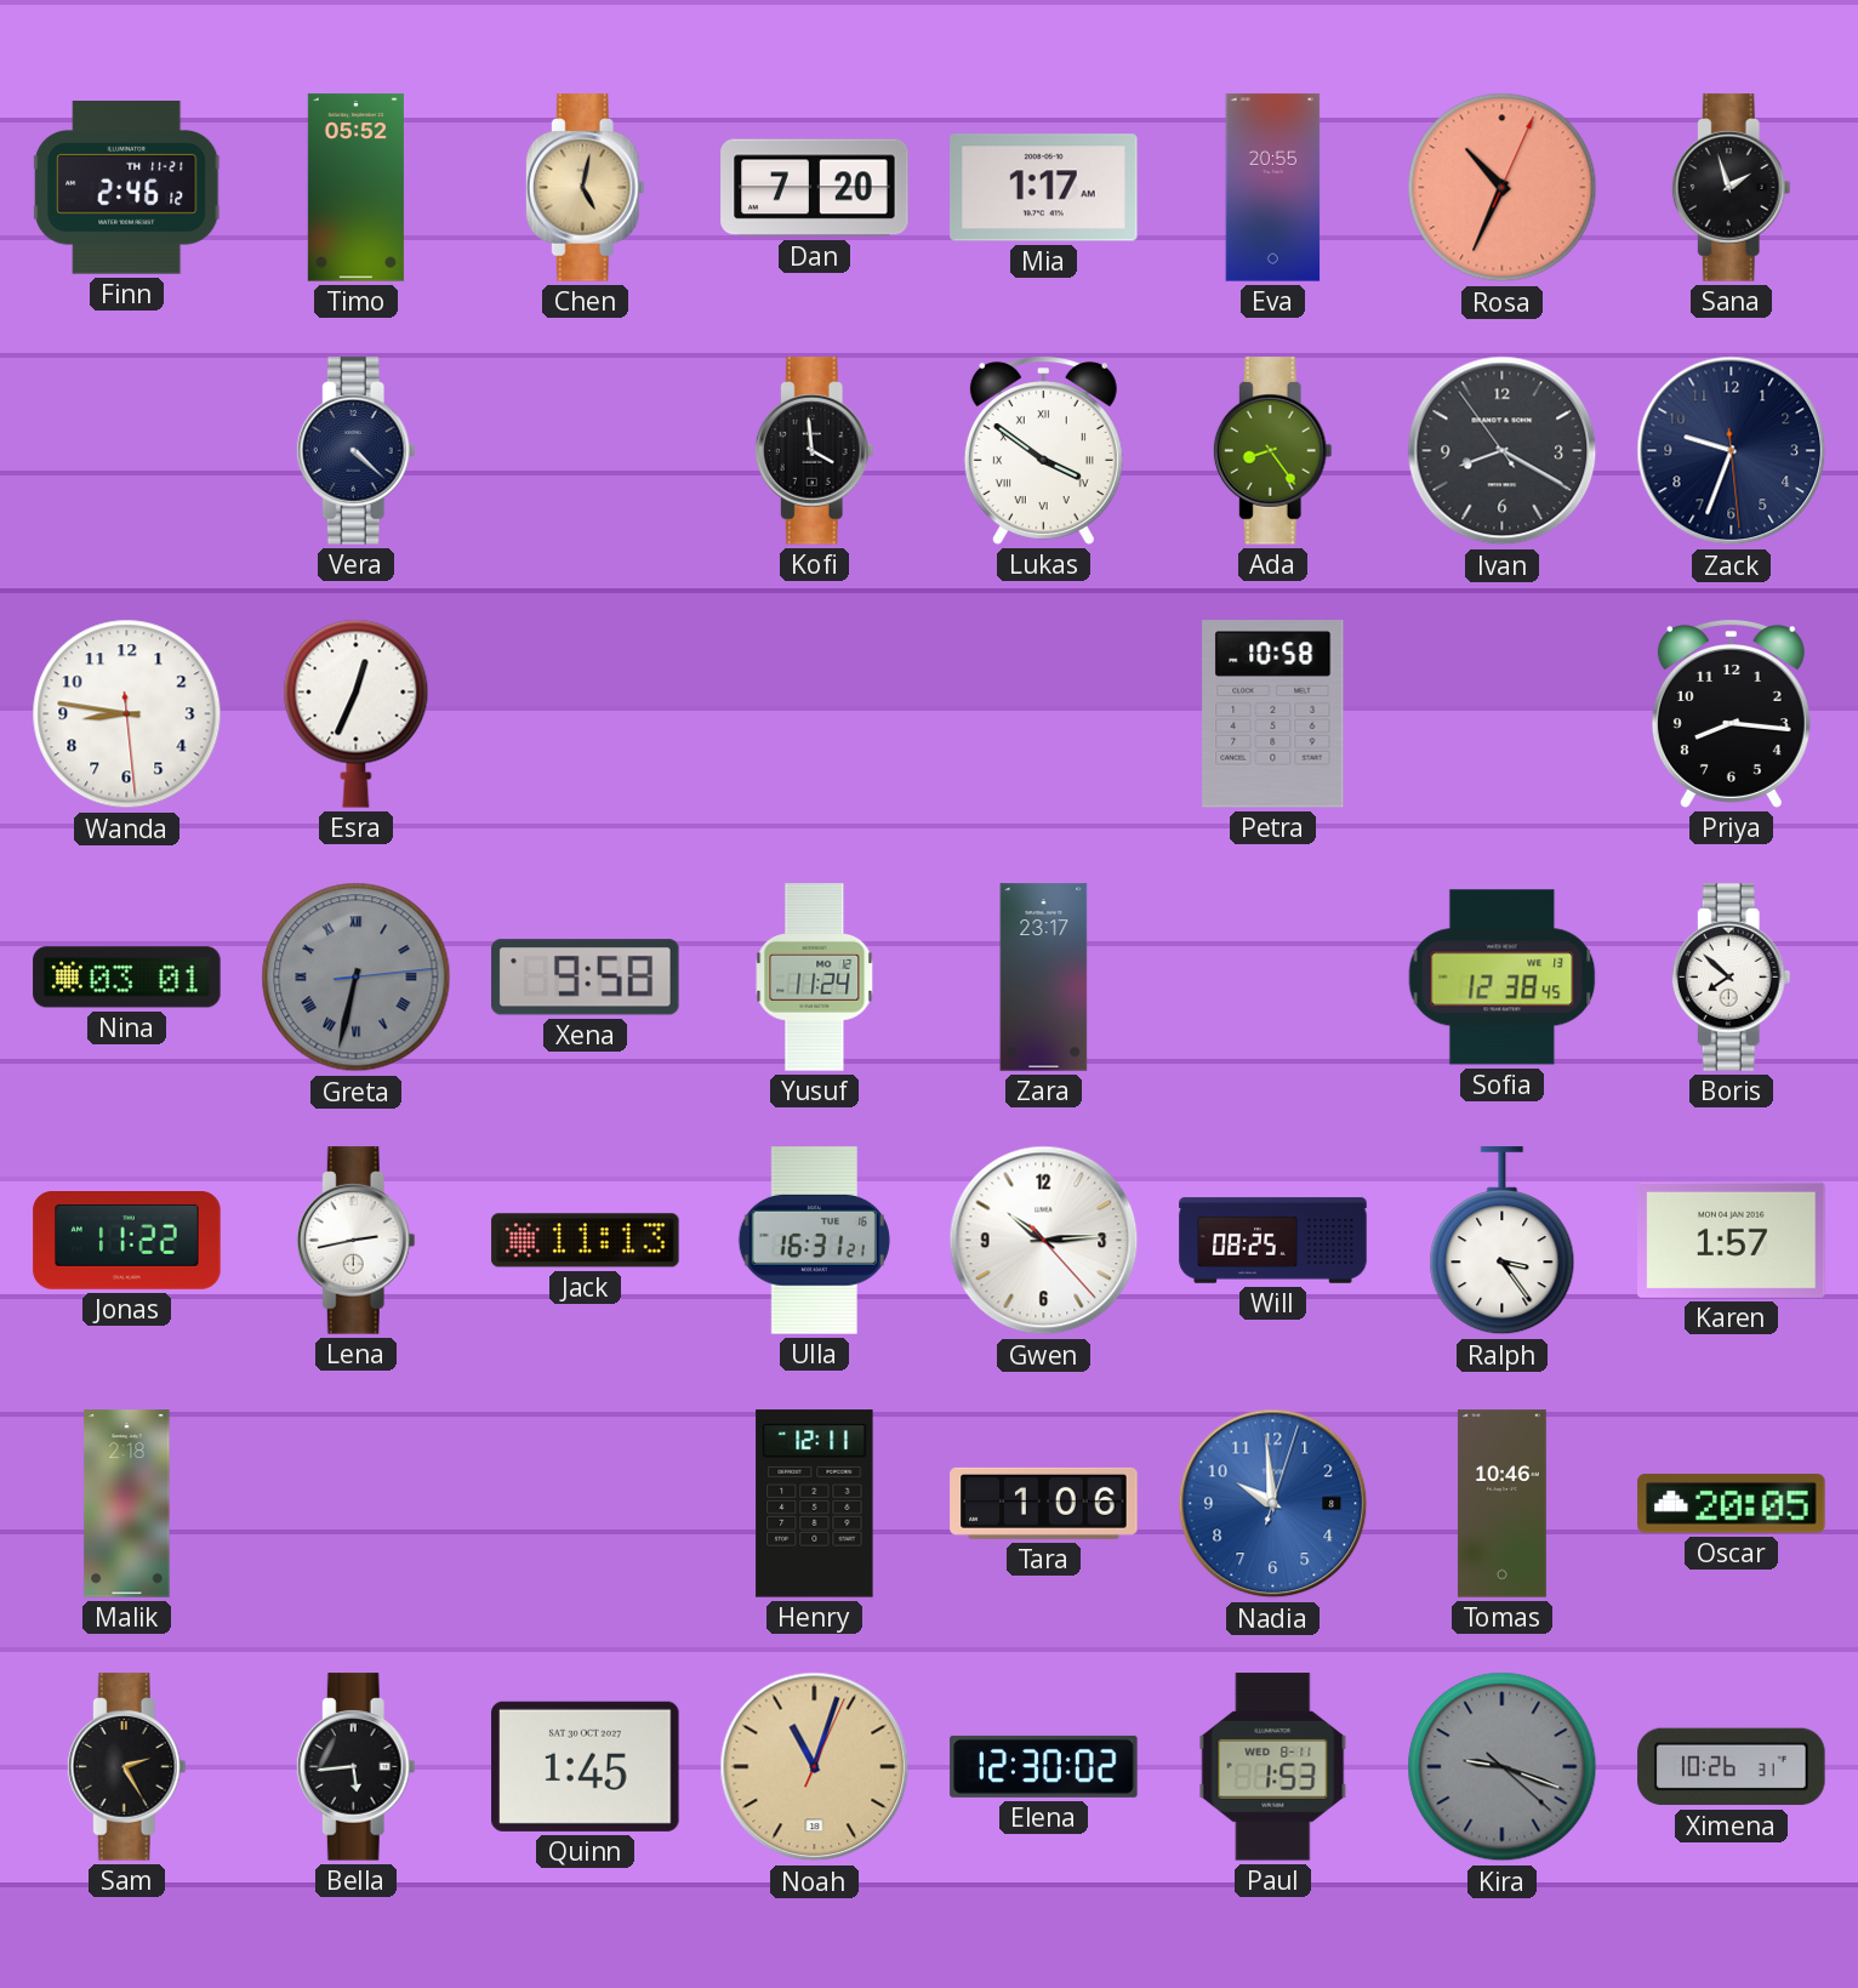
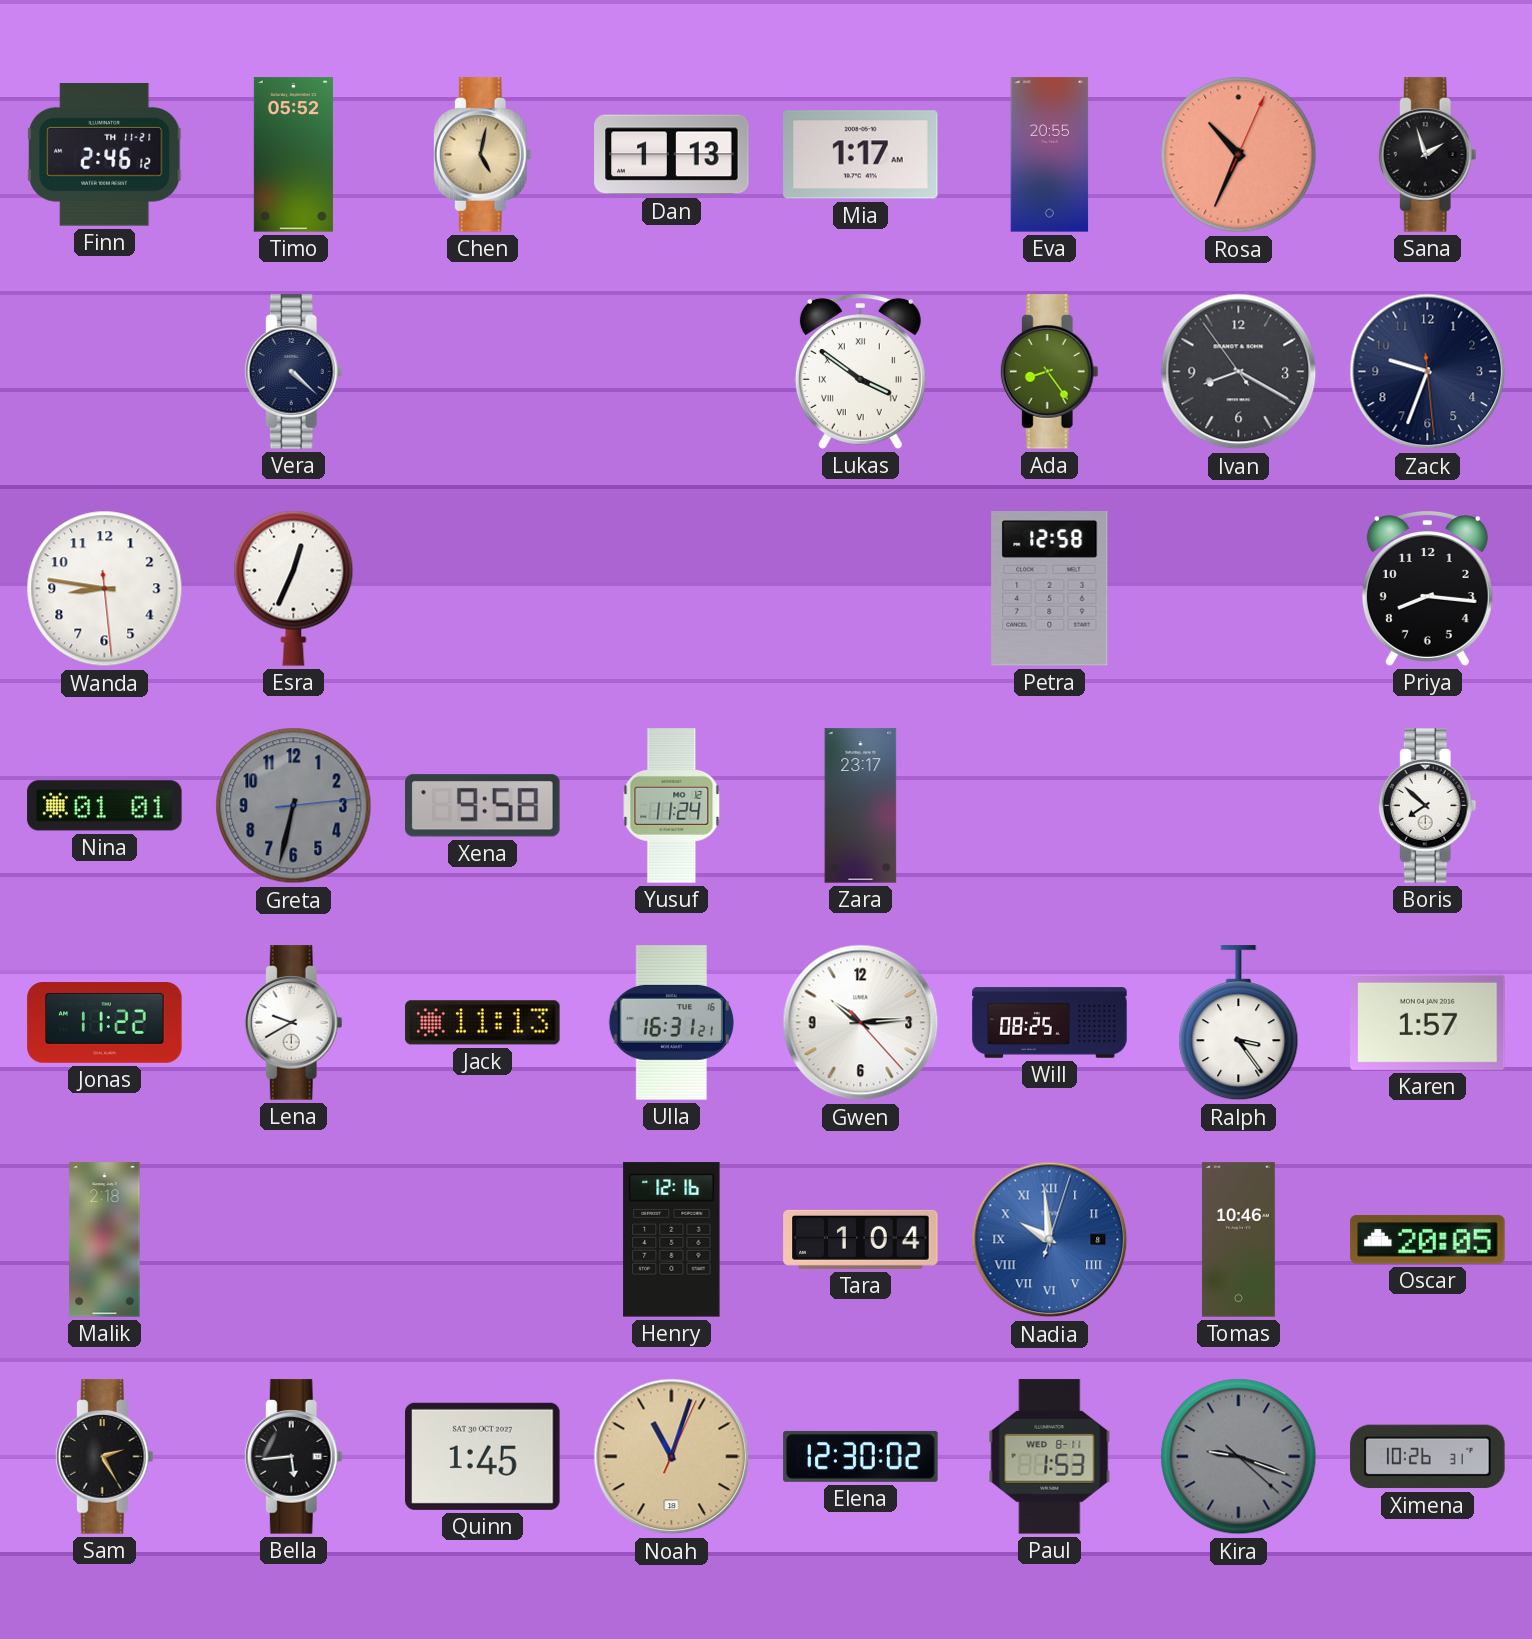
Dan: 7:20 -> 1:13
Kofi: 3:59 -> none
Petra: 10:58 -> 12:58
Nina: 03:01 -> 01:01
Greta numerals: Roman -> Arabic
Sofia: 12:38 -> none
Lena: 2:43 -> 9:40
Henry: 12:11 -> 12:16
Tara: 1:06 -> 1:04
Nadia numerals: Arabic -> Roman
